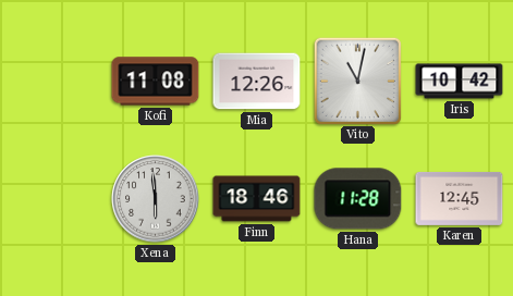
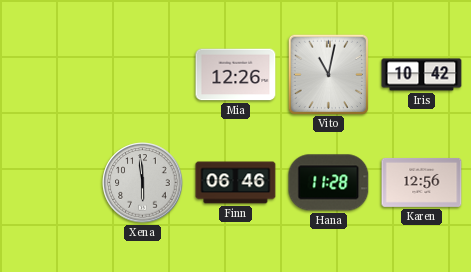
Kofi: 11:08 -> none
Finn: 18:46 -> 06:46
Karen: 12:45 -> 12:56
